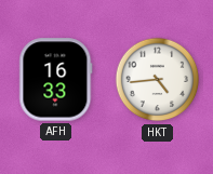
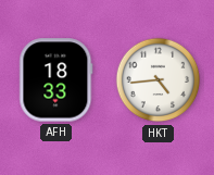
AFH: 16:33 -> 18:33
